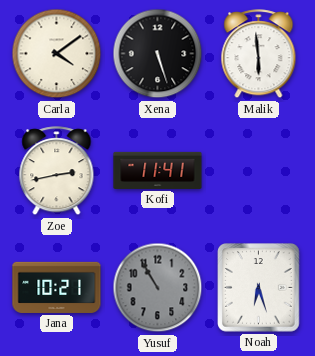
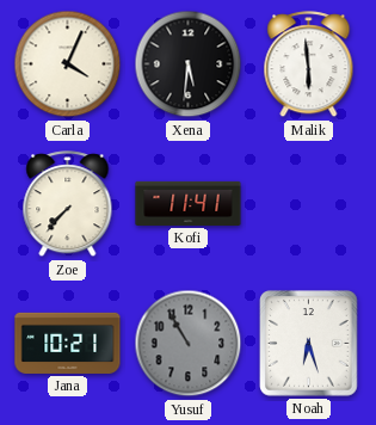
Carla: 4:09 -> 4:04
Xena: 5:27 -> 5:31
Zoe: 2:43 -> 7:37
